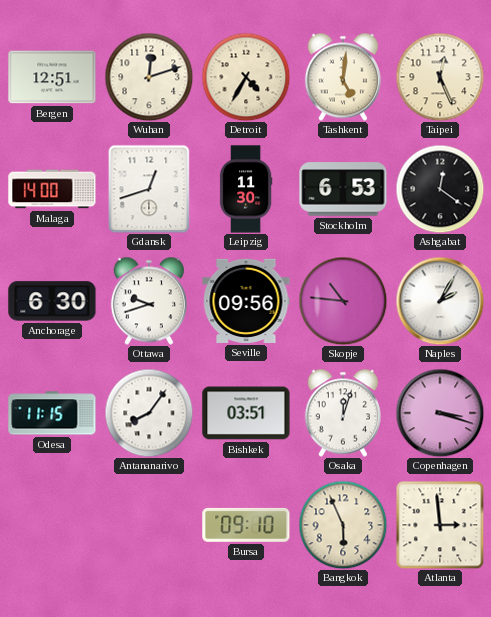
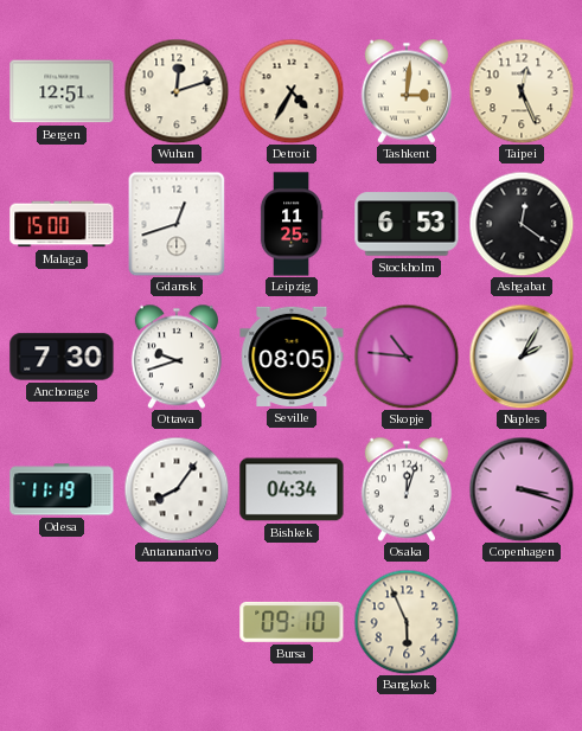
Tashkent: 5:01 -> 3:01
Malaga: 14:00 -> 15:00
Leipzig: 11:30 -> 11:25
Anchorage: 6:30 -> 7:30
Seville: 09:56 -> 08:05
Odesa: 11:15 -> 11:19
Bishkek: 03:51 -> 04:34
Atlanta: 2:59 -> none
